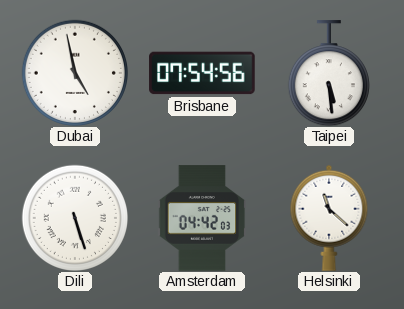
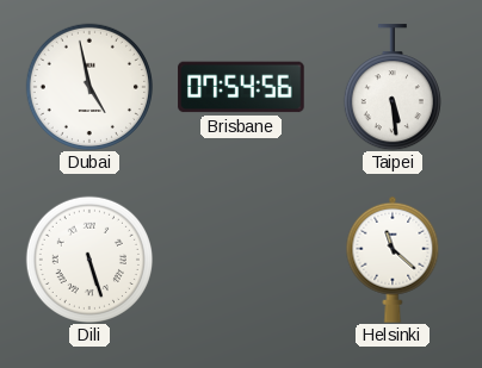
Amsterdam: 04:42 -> none
